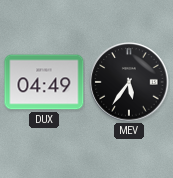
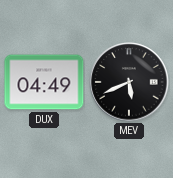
MEV: 5:36 -> 5:41
